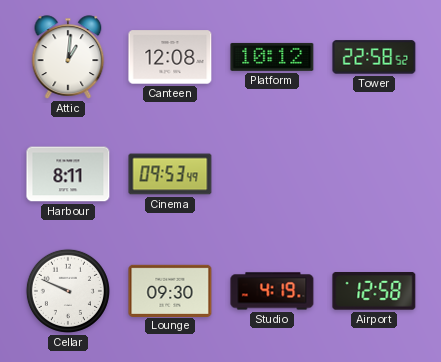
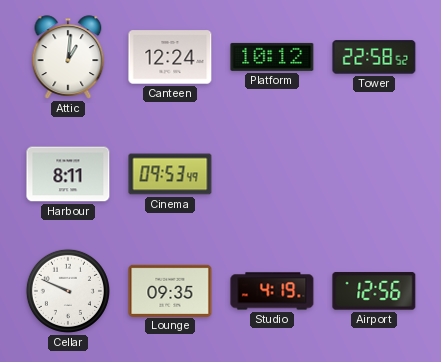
Canteen: 12:08 -> 12:24
Lounge: 09:30 -> 09:35
Airport: 12:58 -> 12:56
